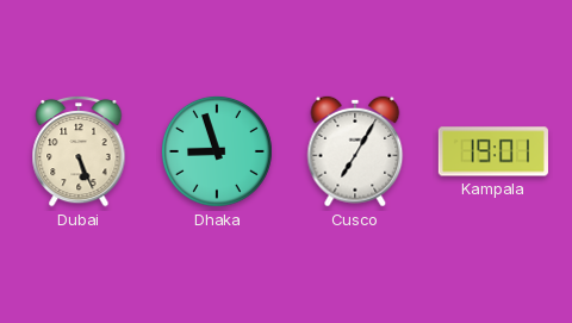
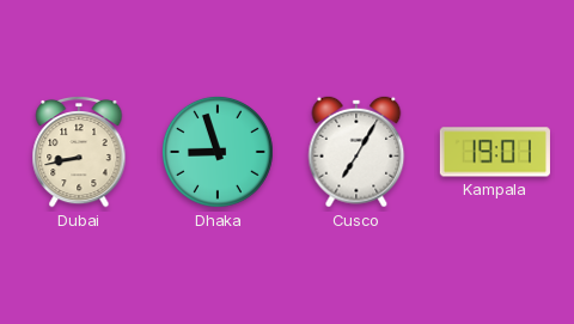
Dubai: 5:26 -> 8:43
